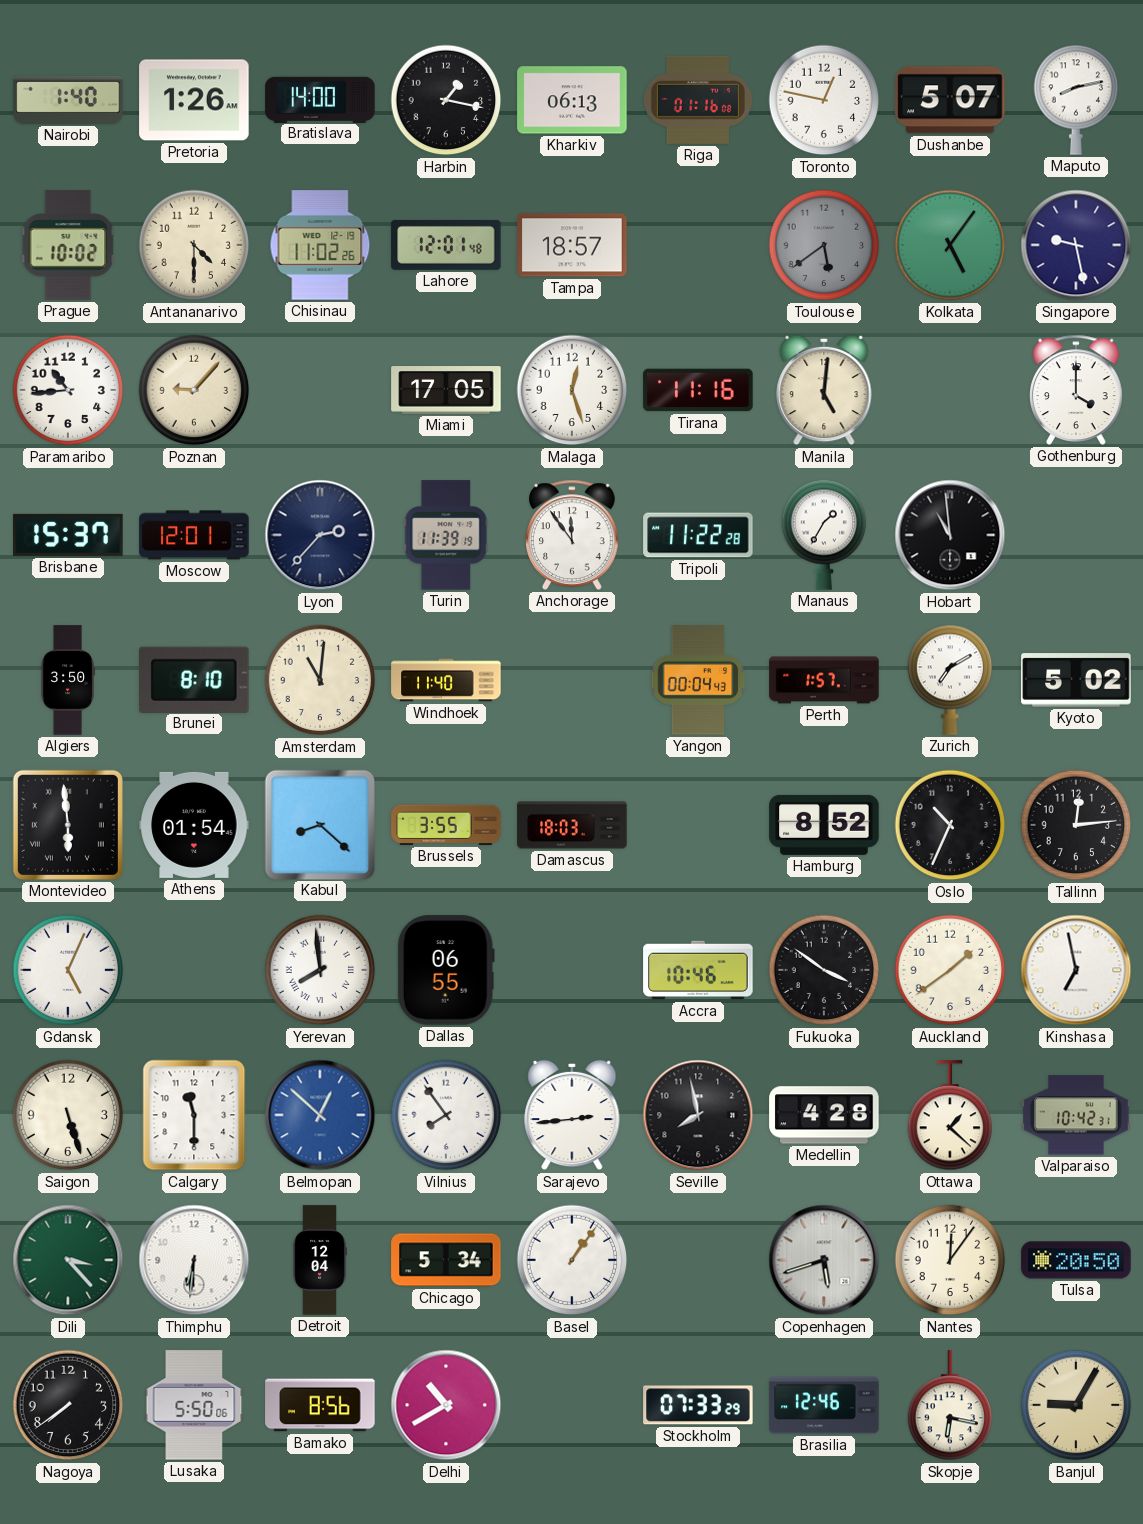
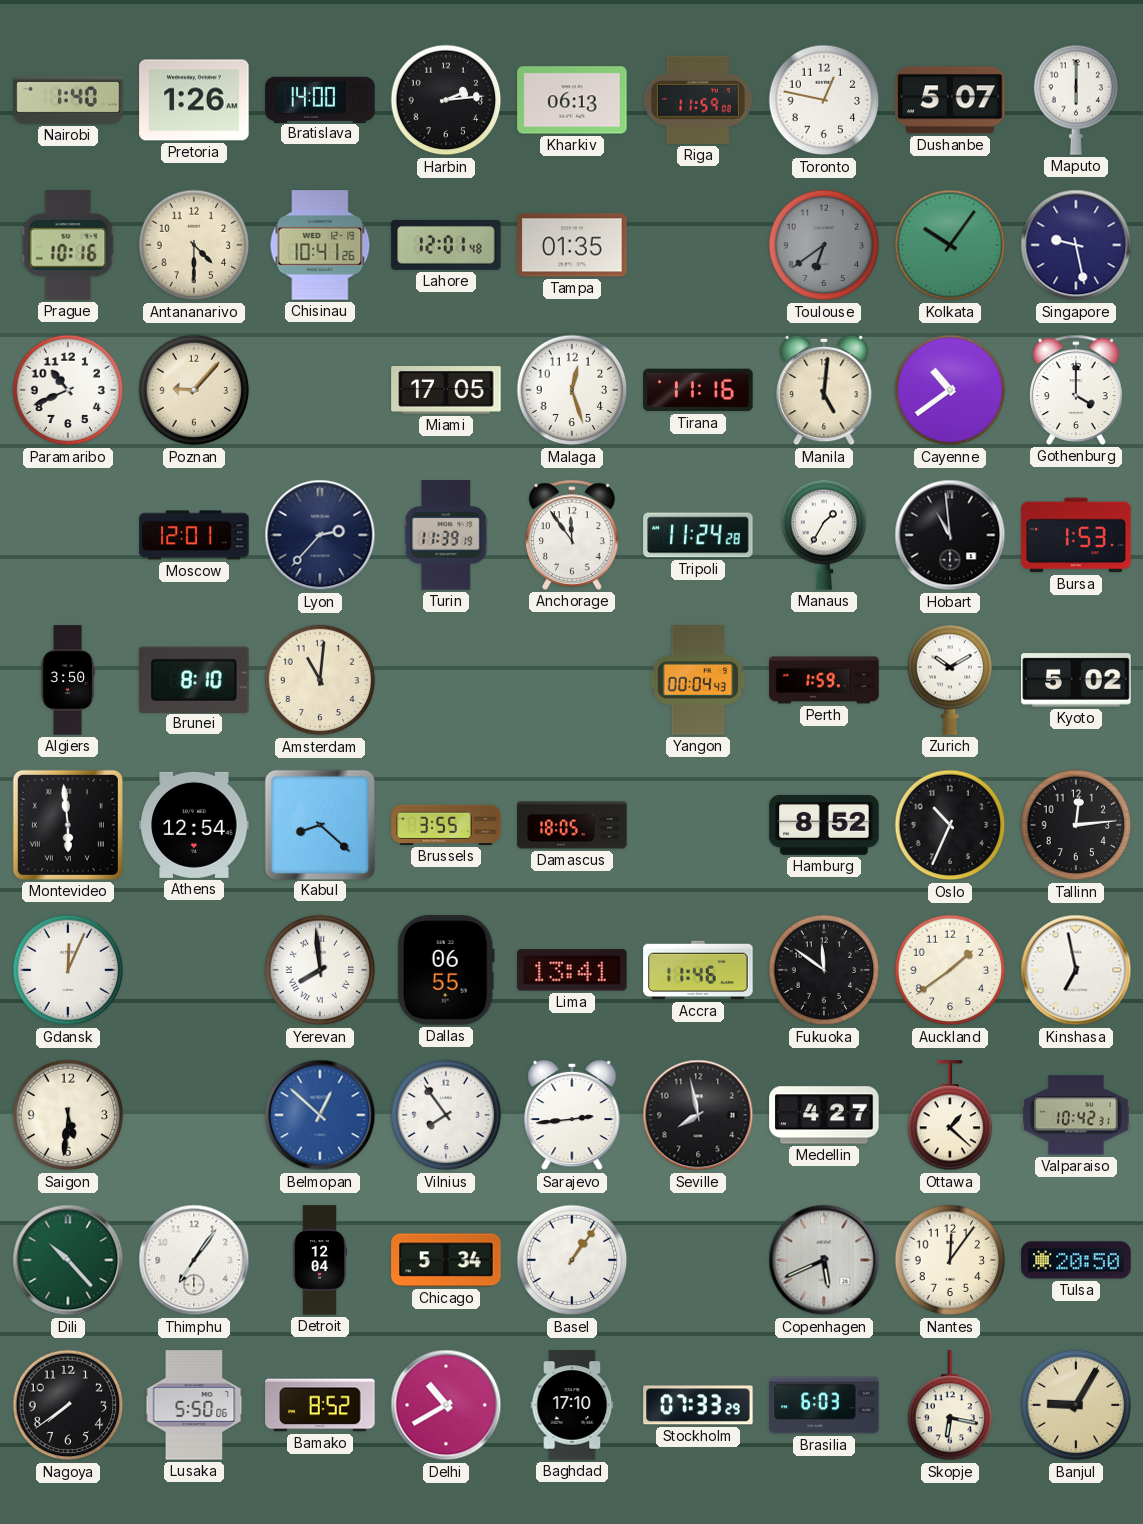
Harbin: 1:17 -> 2:14
Riga: 01:16 -> 11:59
Maputo: 8:13 -> 6:00
Prague: 10:02 -> 10:16
Chisinau: 11:02 -> 10:41
Tampa: 18:57 -> 01:35
Toulouse: 5:39 -> 6:39
Kolkata: 5:06 -> 10:06
Paramaribo: 10:44 -> 10:41
Cayenne: none -> 10:39
Brisbane: 15:37 -> none
Tripoli: 11:22 -> 11:24
Bursa: none -> 1:53
Windhoek: 11:40 -> none
Perth: 1:57 -> 1:59
Zurich: 7:10 -> 10:10
Athens: 01:54 -> 12:54
Damascus: 18:03 -> 18:05
Gdansk: 5:04 -> 12:04
Lima: none -> 13:41
Accra: 10:46 -> 11:46
Fukuoka: 3:51 -> 11:51
Saigon: 5:27 -> 5:31
Calgary: 11:30 -> none
Medellin: 4:28 -> 4:27
Dili: 3:23 -> 10:23
Thimphu: 6:31 -> 7:06
Copenhagen: 5:42 -> 5:41
Bamako: 8:56 -> 8:52
Baghdad: none -> 17:10
Brasilia: 12:46 -> 6:03
